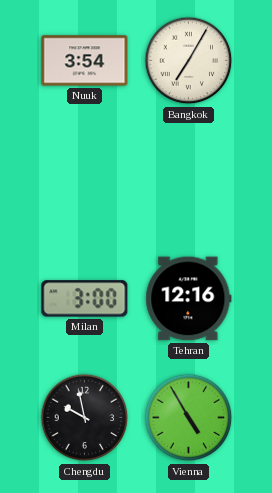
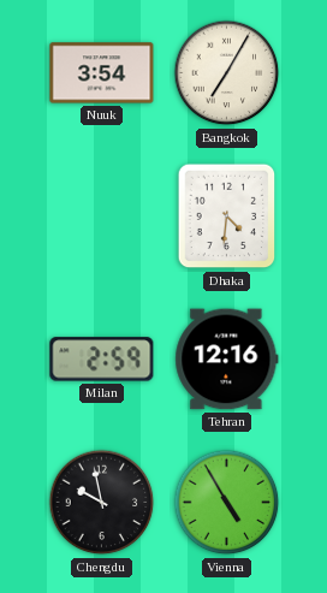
Dhaka: none -> 4:31
Milan: 3:00 -> 2:59
